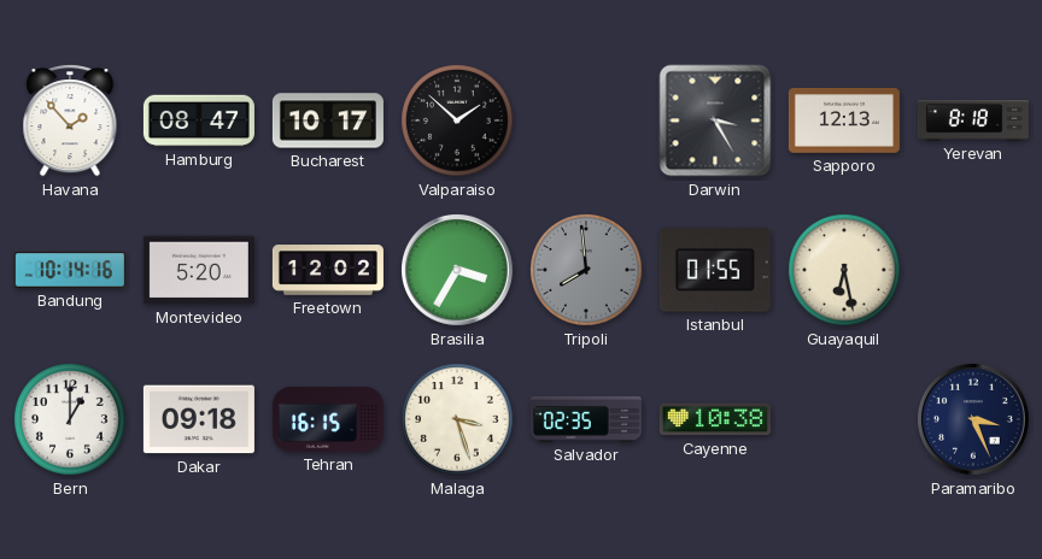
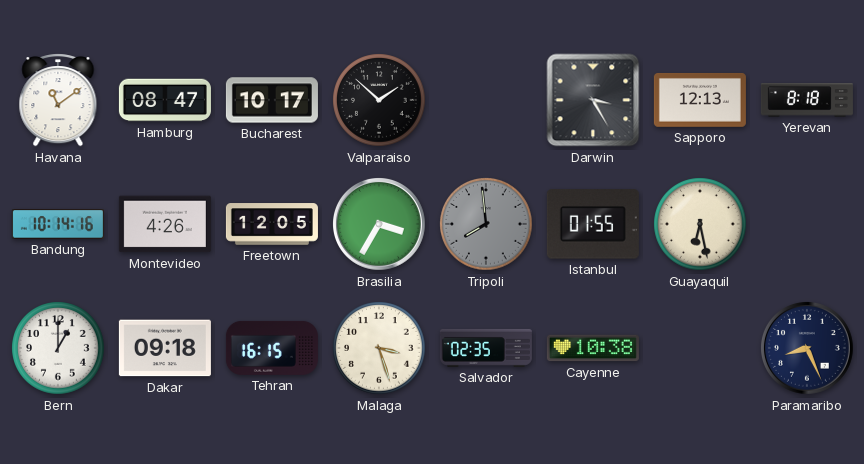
Havana: 1:53 -> 11:09
Montevideo: 5:20 -> 4:26
Freetown: 12:02 -> 12:05
Paramaribo: 3:26 -> 8:26
